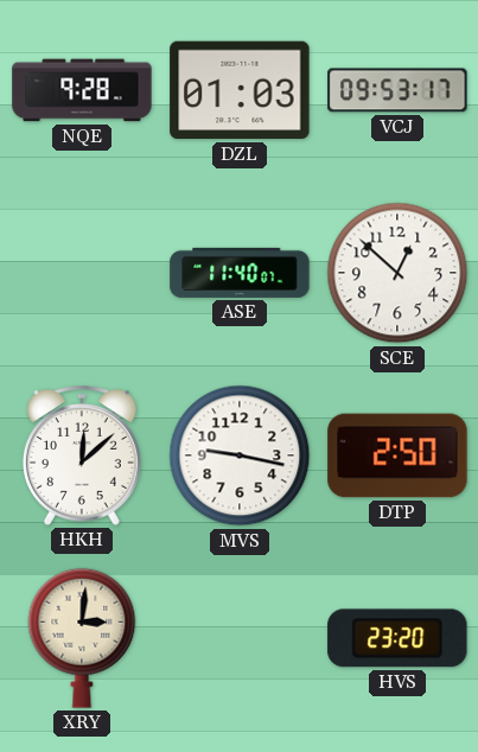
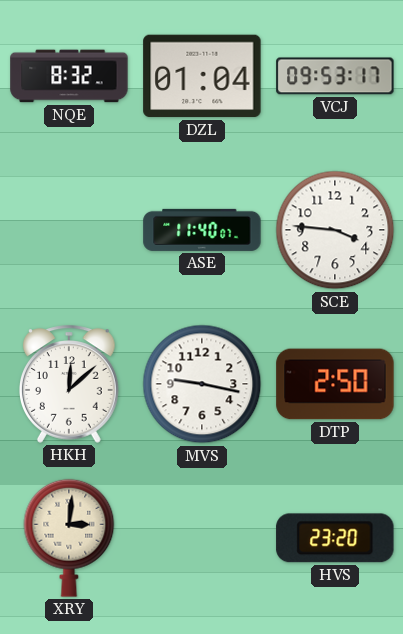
NQE: 9:28 -> 8:32
DZL: 01:03 -> 01:04
SCE: 12:52 -> 3:46
